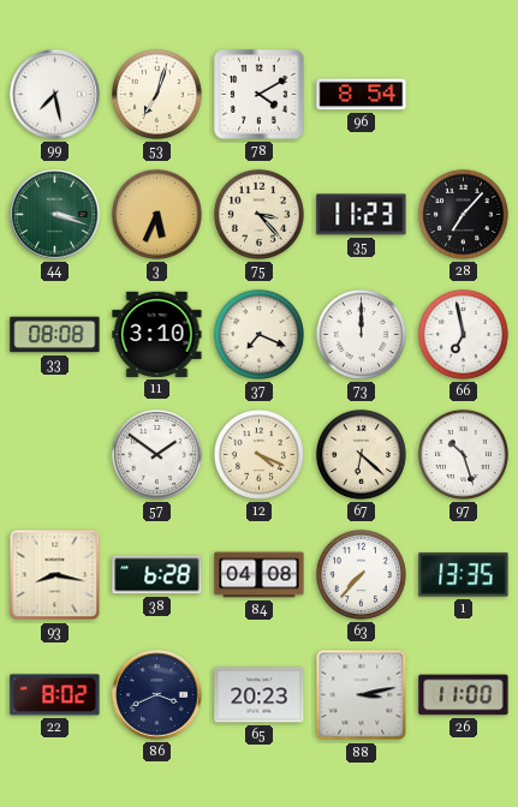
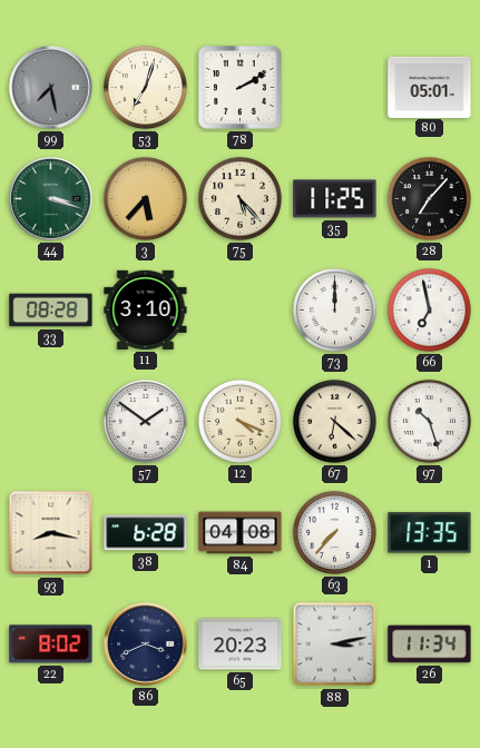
99 dial: white -> grey
78: 4:10 -> 2:10
96: 8:54 -> none
80: none -> 05:01
3: 5:34 -> 5:37
75: 3:23 -> 5:23
35: 11:23 -> 11:25
33: 08:08 -> 08:28
37: 7:19 -> none
26: 11:00 -> 11:34
